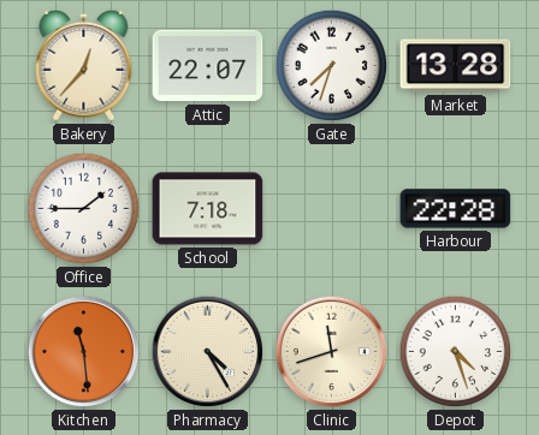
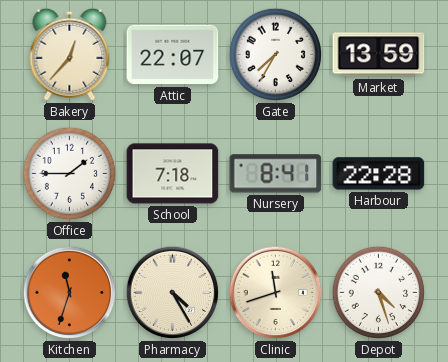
Gate: 7:33 -> 7:35
Market: 13:28 -> 13:59
Nursery: none -> 8:41
Kitchen: 11:29 -> 11:33
